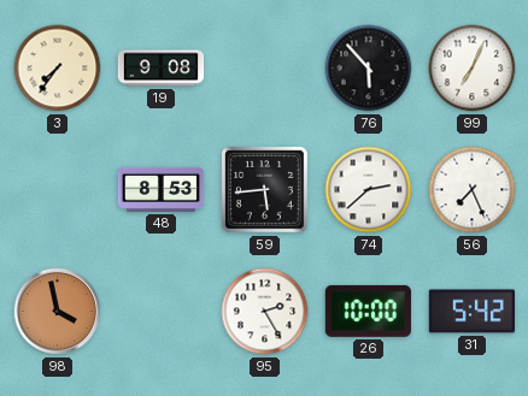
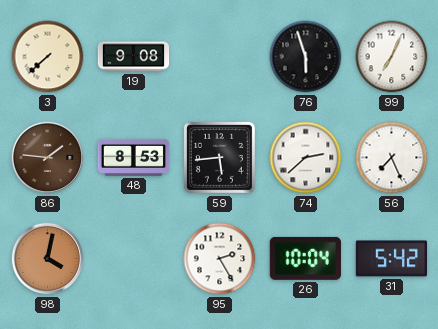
3: 7:36 -> 7:38
76: 5:53 -> 5:57
86: none -> 1:46
98: 3:58 -> 4:02
26: 10:00 -> 10:04
